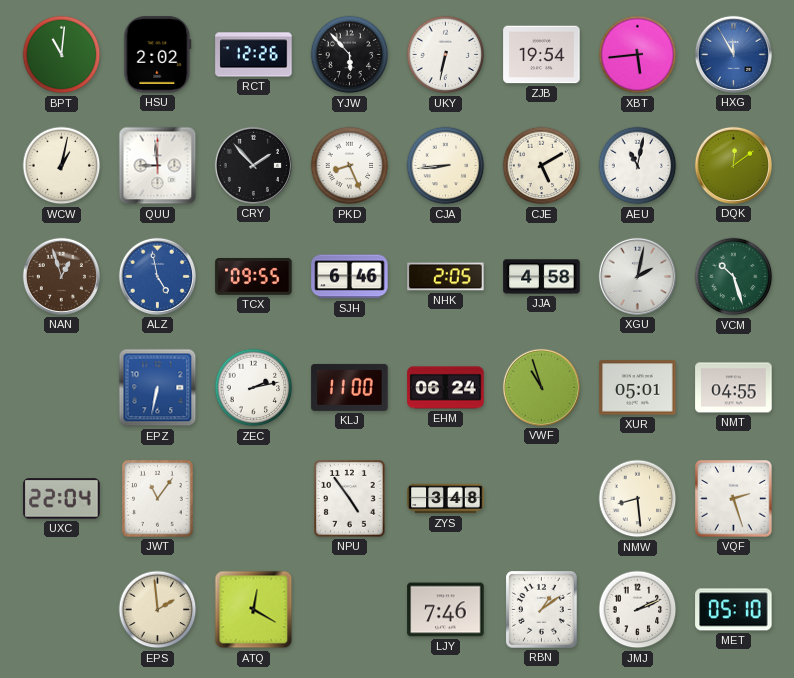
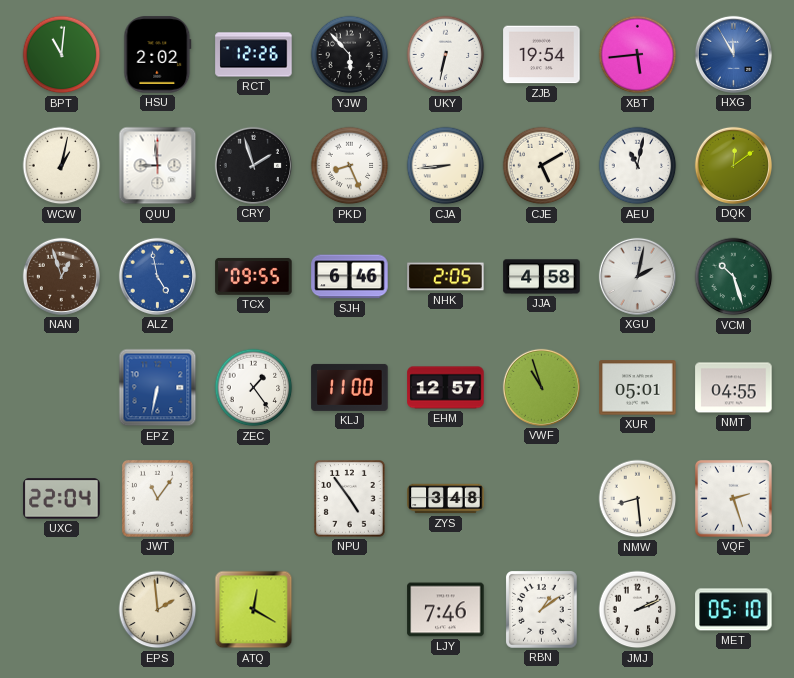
CRY: 1:53 -> 1:57
ZEC: 2:13 -> 1:24
EHM: 06:24 -> 12:57
